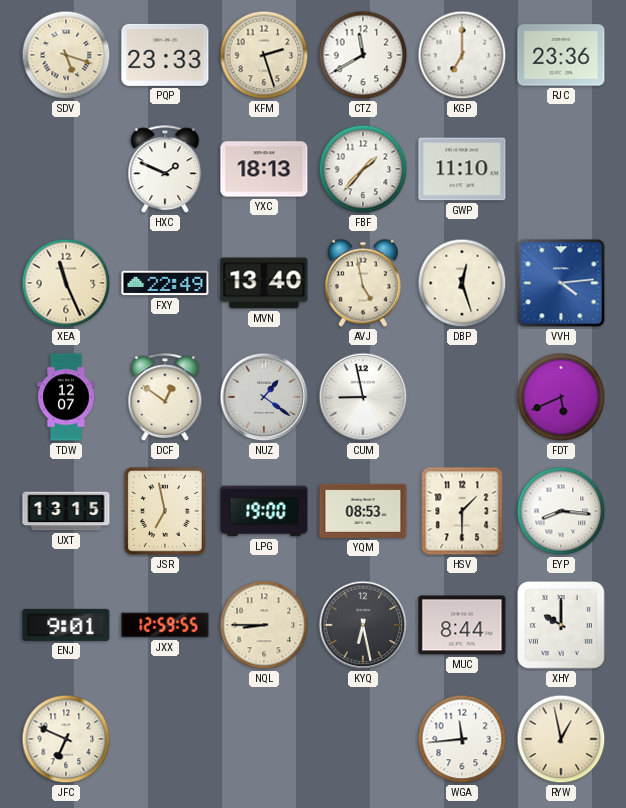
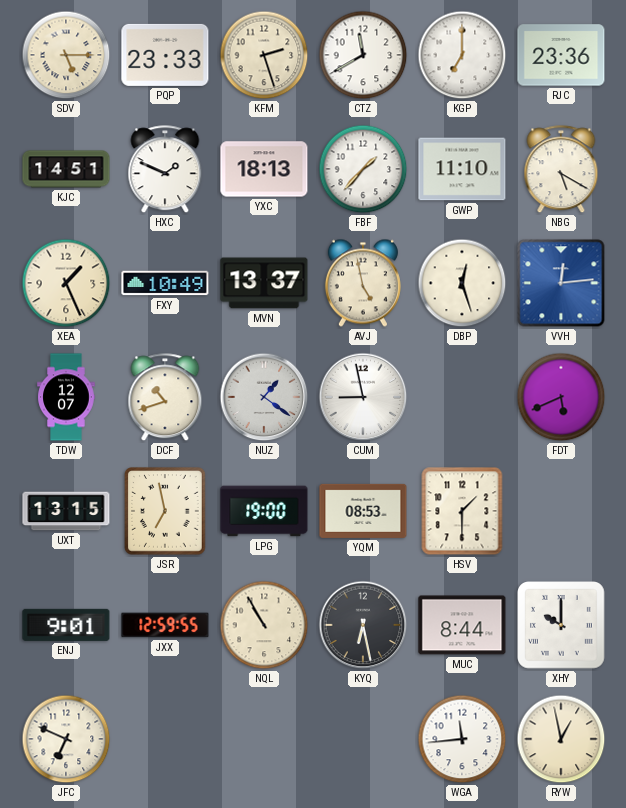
SDV: 5:18 -> 5:15
KJC: none -> 14:51
NBG: none -> 5:20
XEA: 11:26 -> 1:26
FXY: 22:49 -> 10:49
MVN: 13:40 -> 13:37
VVH: 4:14 -> 12:14
DCF: 12:51 -> 10:42
EYP: 8:16 -> none
NQL: 8:45 -> 10:55
